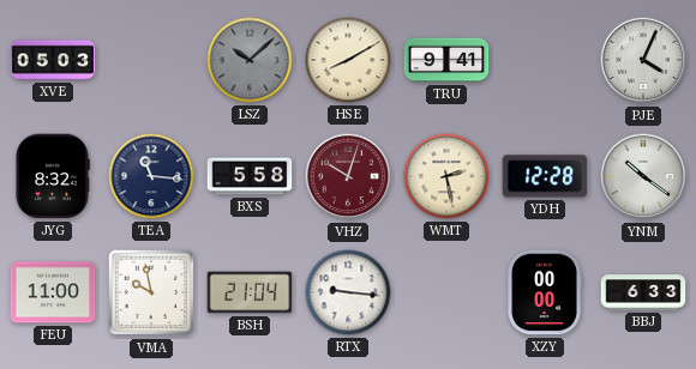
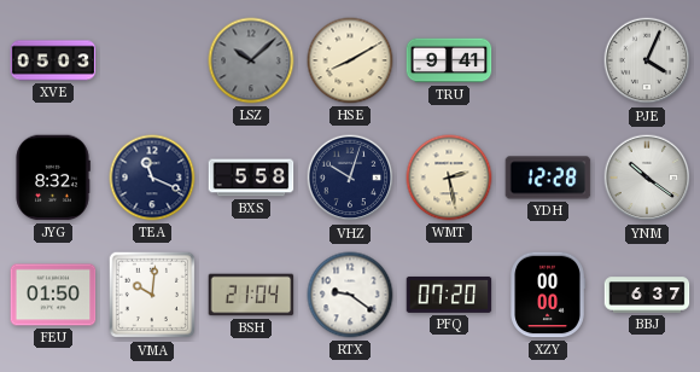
TEA: 11:16 -> 11:19
VHZ dial: burgundy -> navy
FEU: 11:00 -> 01:50
VMA: 9:58 -> 10:01
RTX: 9:16 -> 9:21
PFQ: none -> 07:20
BBJ: 6:33 -> 6:37
